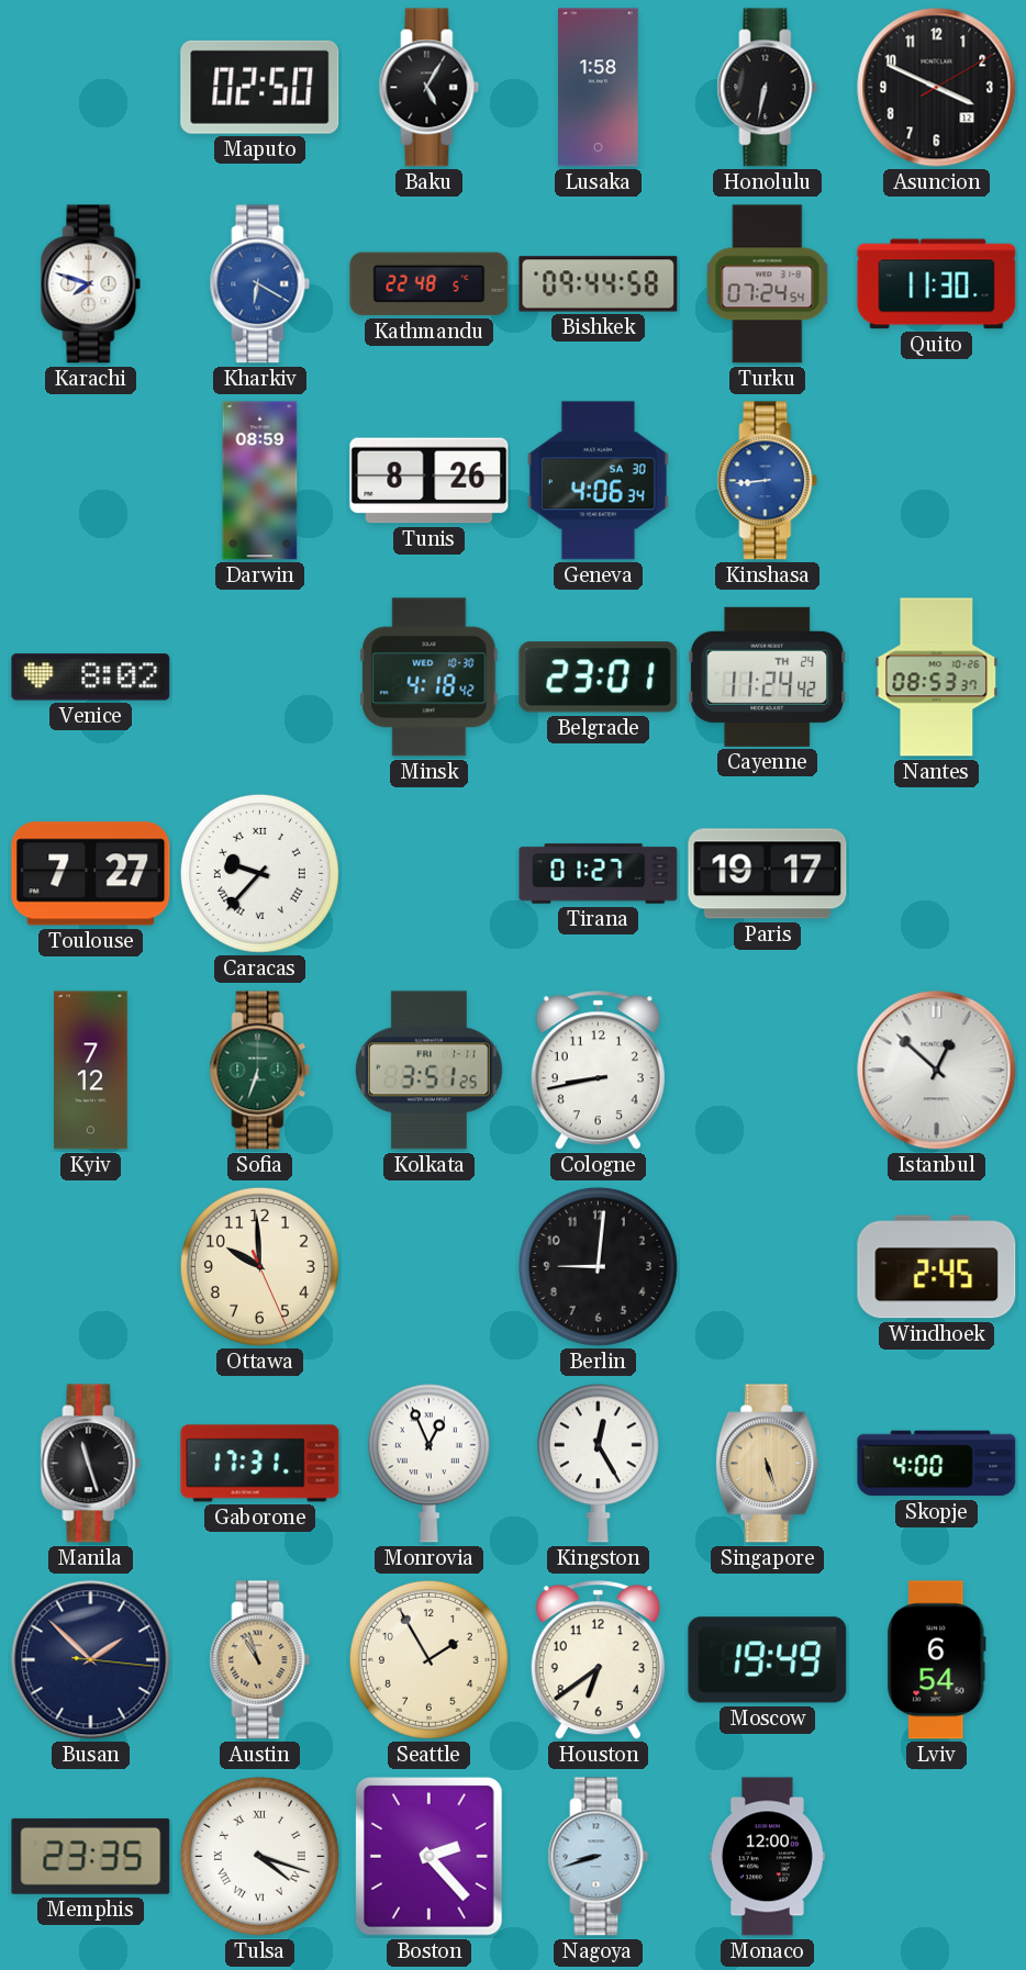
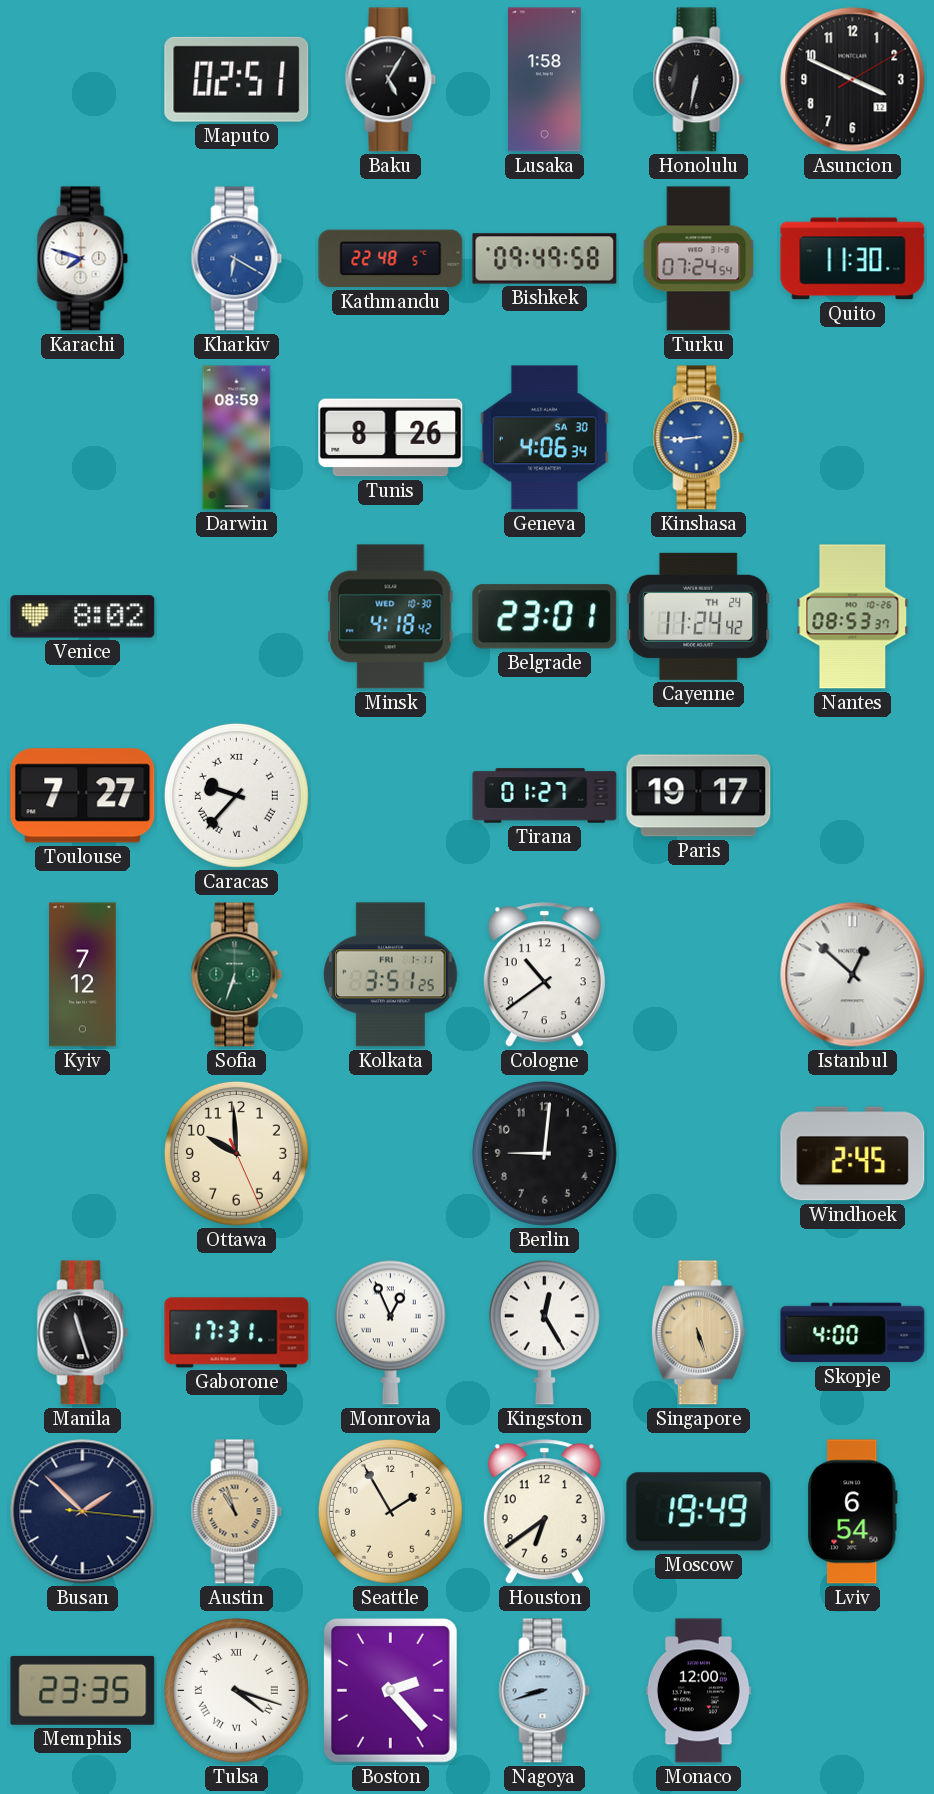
Maputo: 02:50 -> 02:51
Bishkek: 09:44 -> 09:49
Cologne: 8:43 -> 10:39
